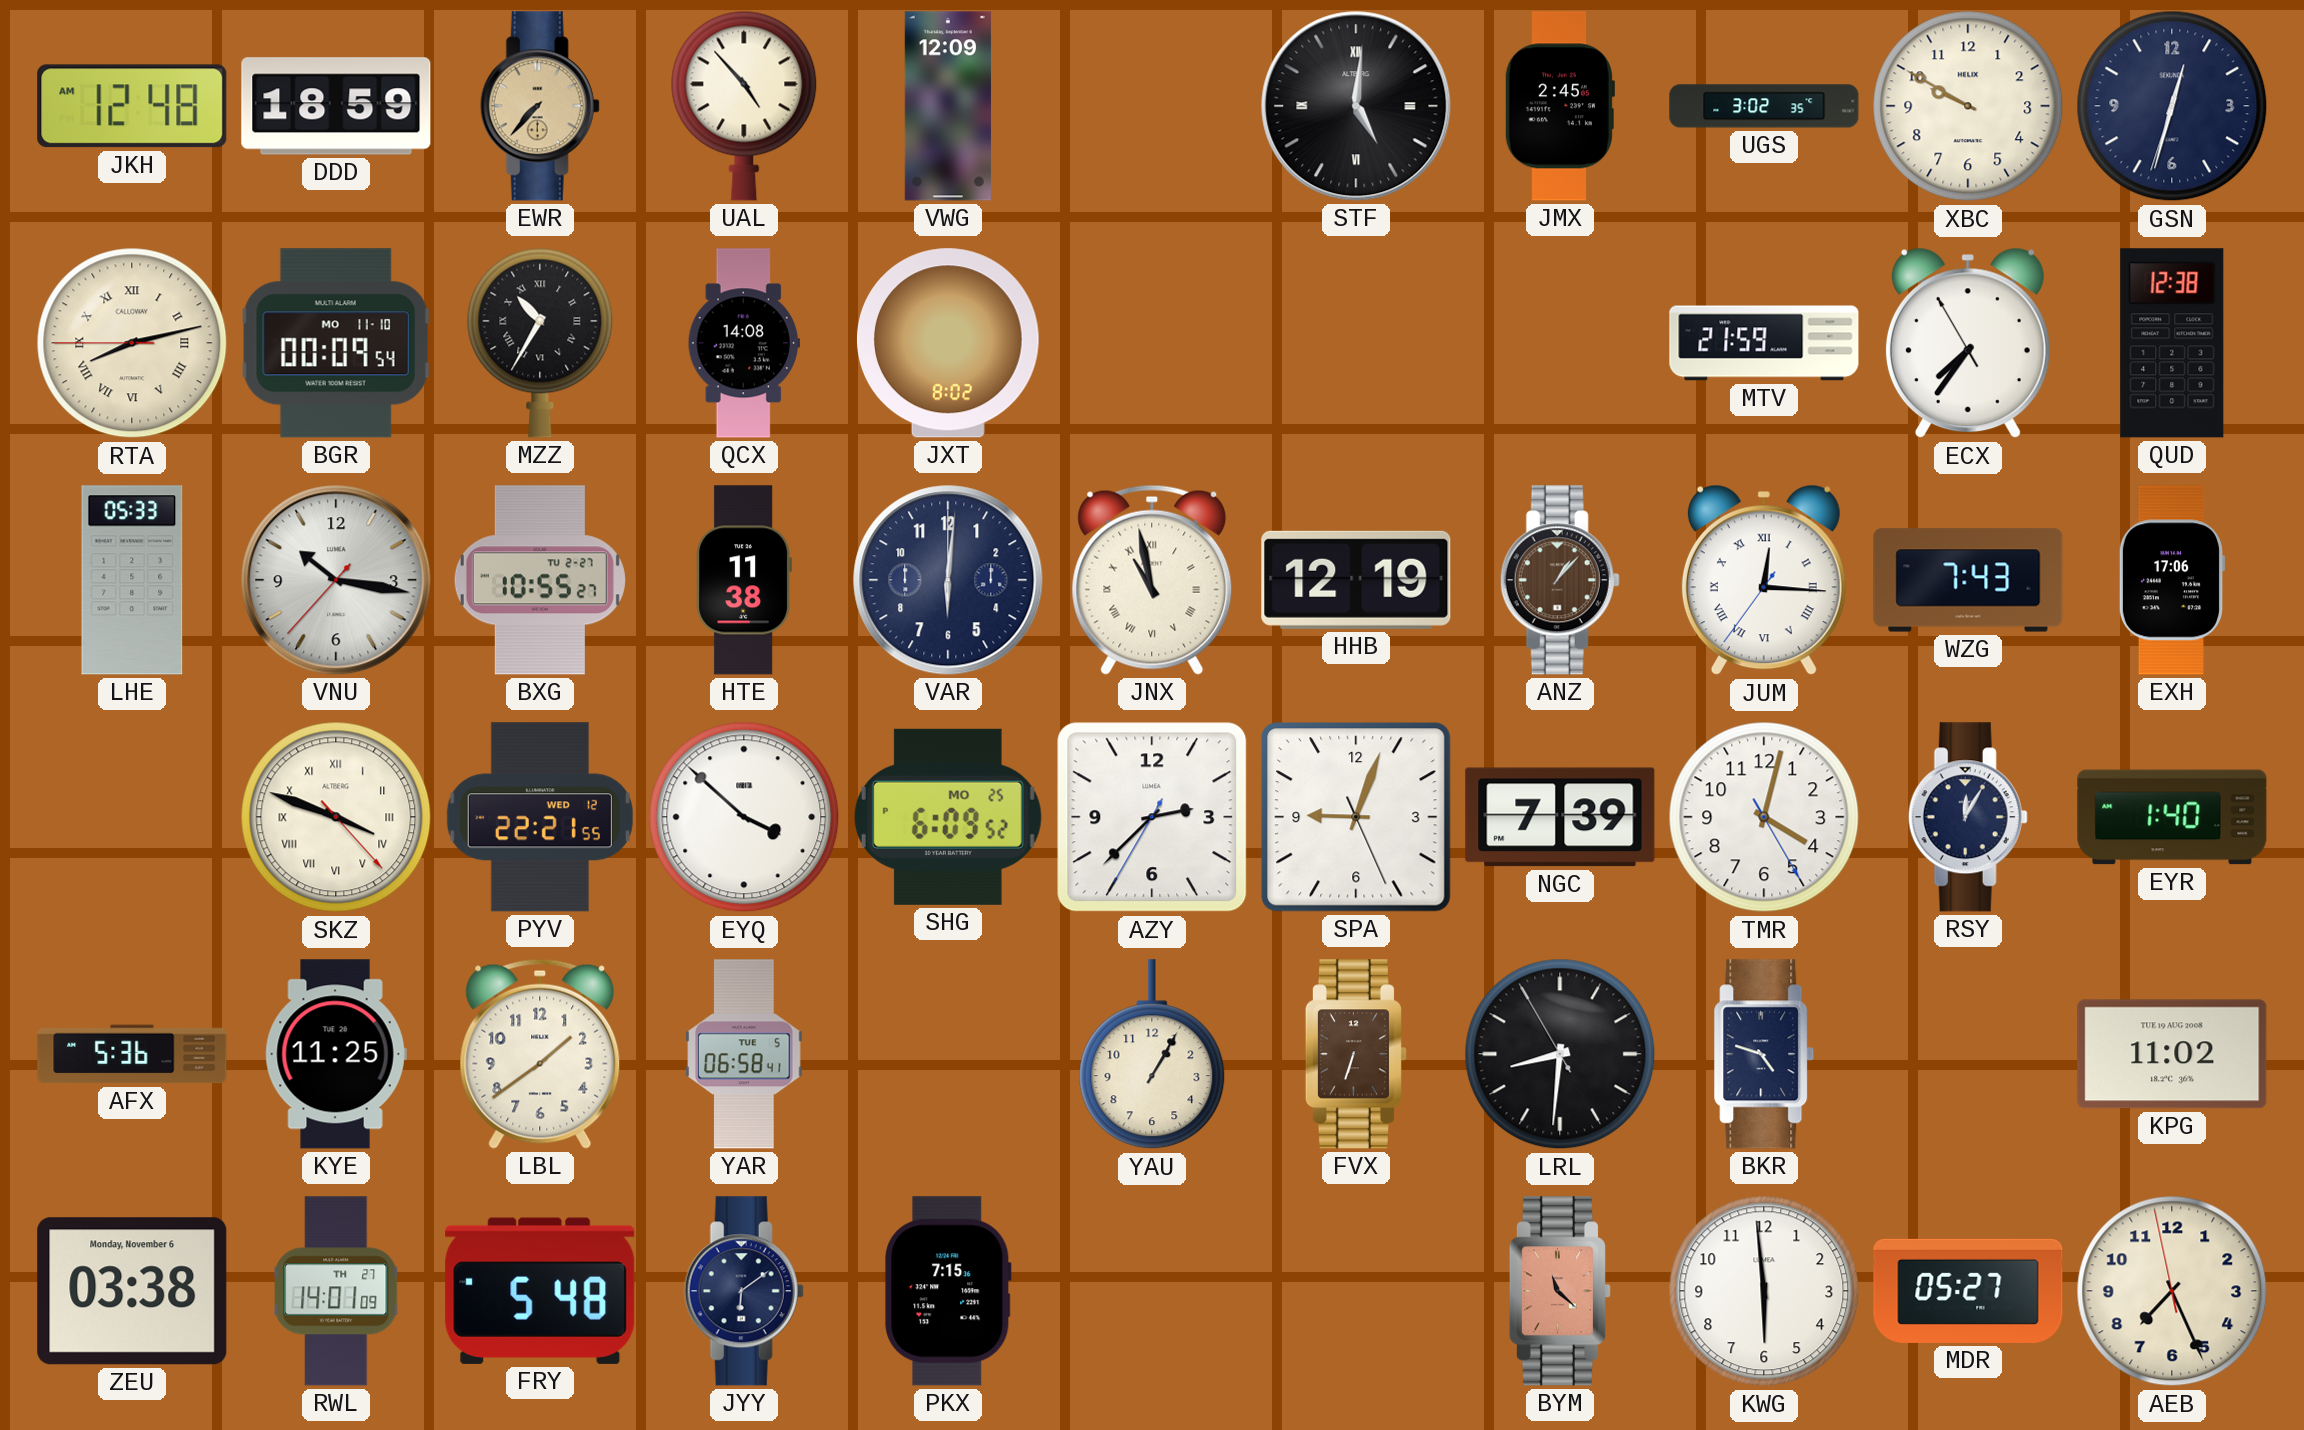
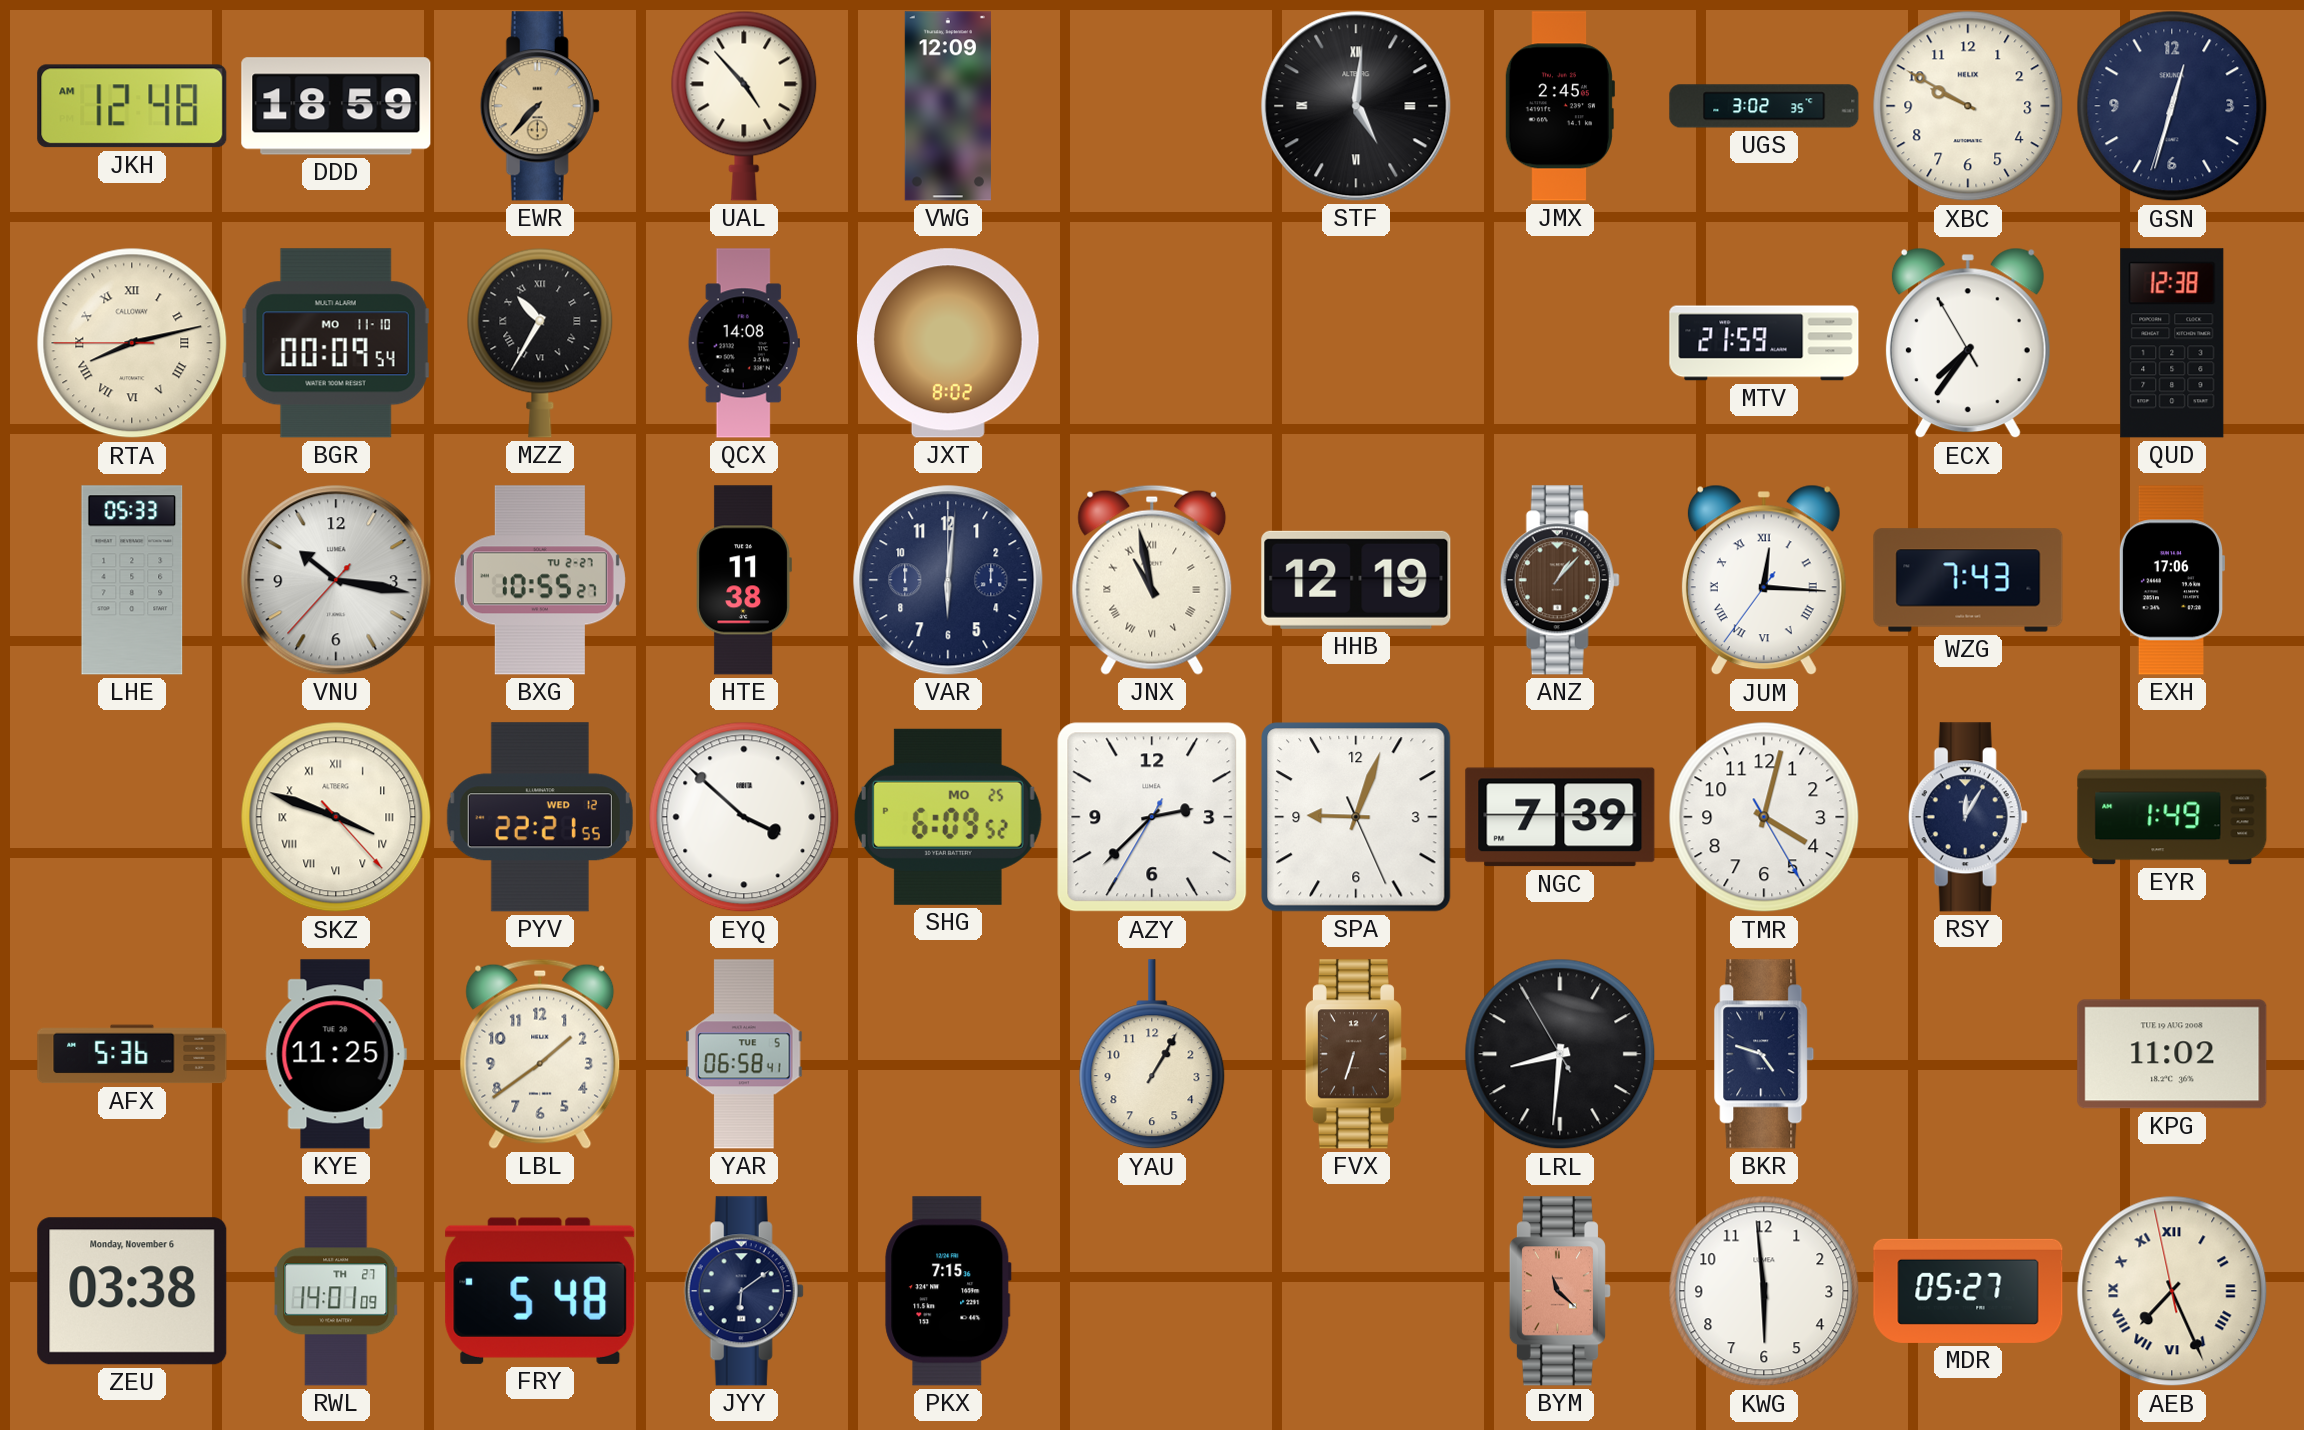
EYR: 1:40 -> 1:49
AEB numerals: Arabic -> Roman
